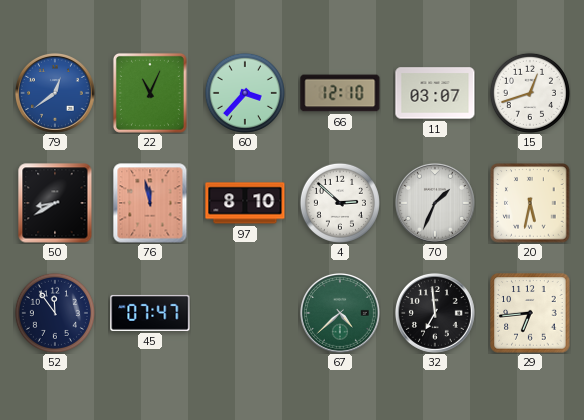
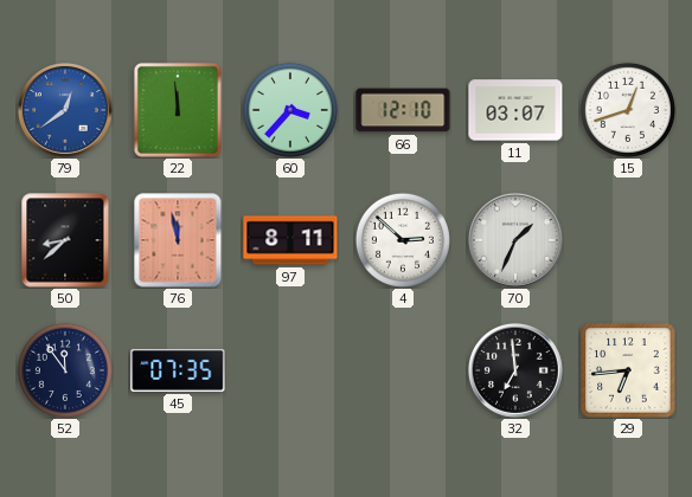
22: 11:04 -> 11:59
50: 8:40 -> 8:38
97: 8:10 -> 8:11
20: 5:32 -> none
45: 07:47 -> 07:35
67: 4:38 -> none
